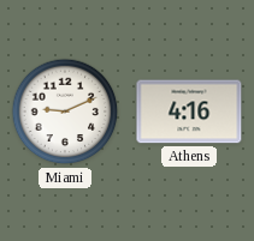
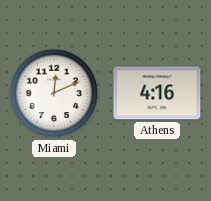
Miami: 9:11 -> 12:11
